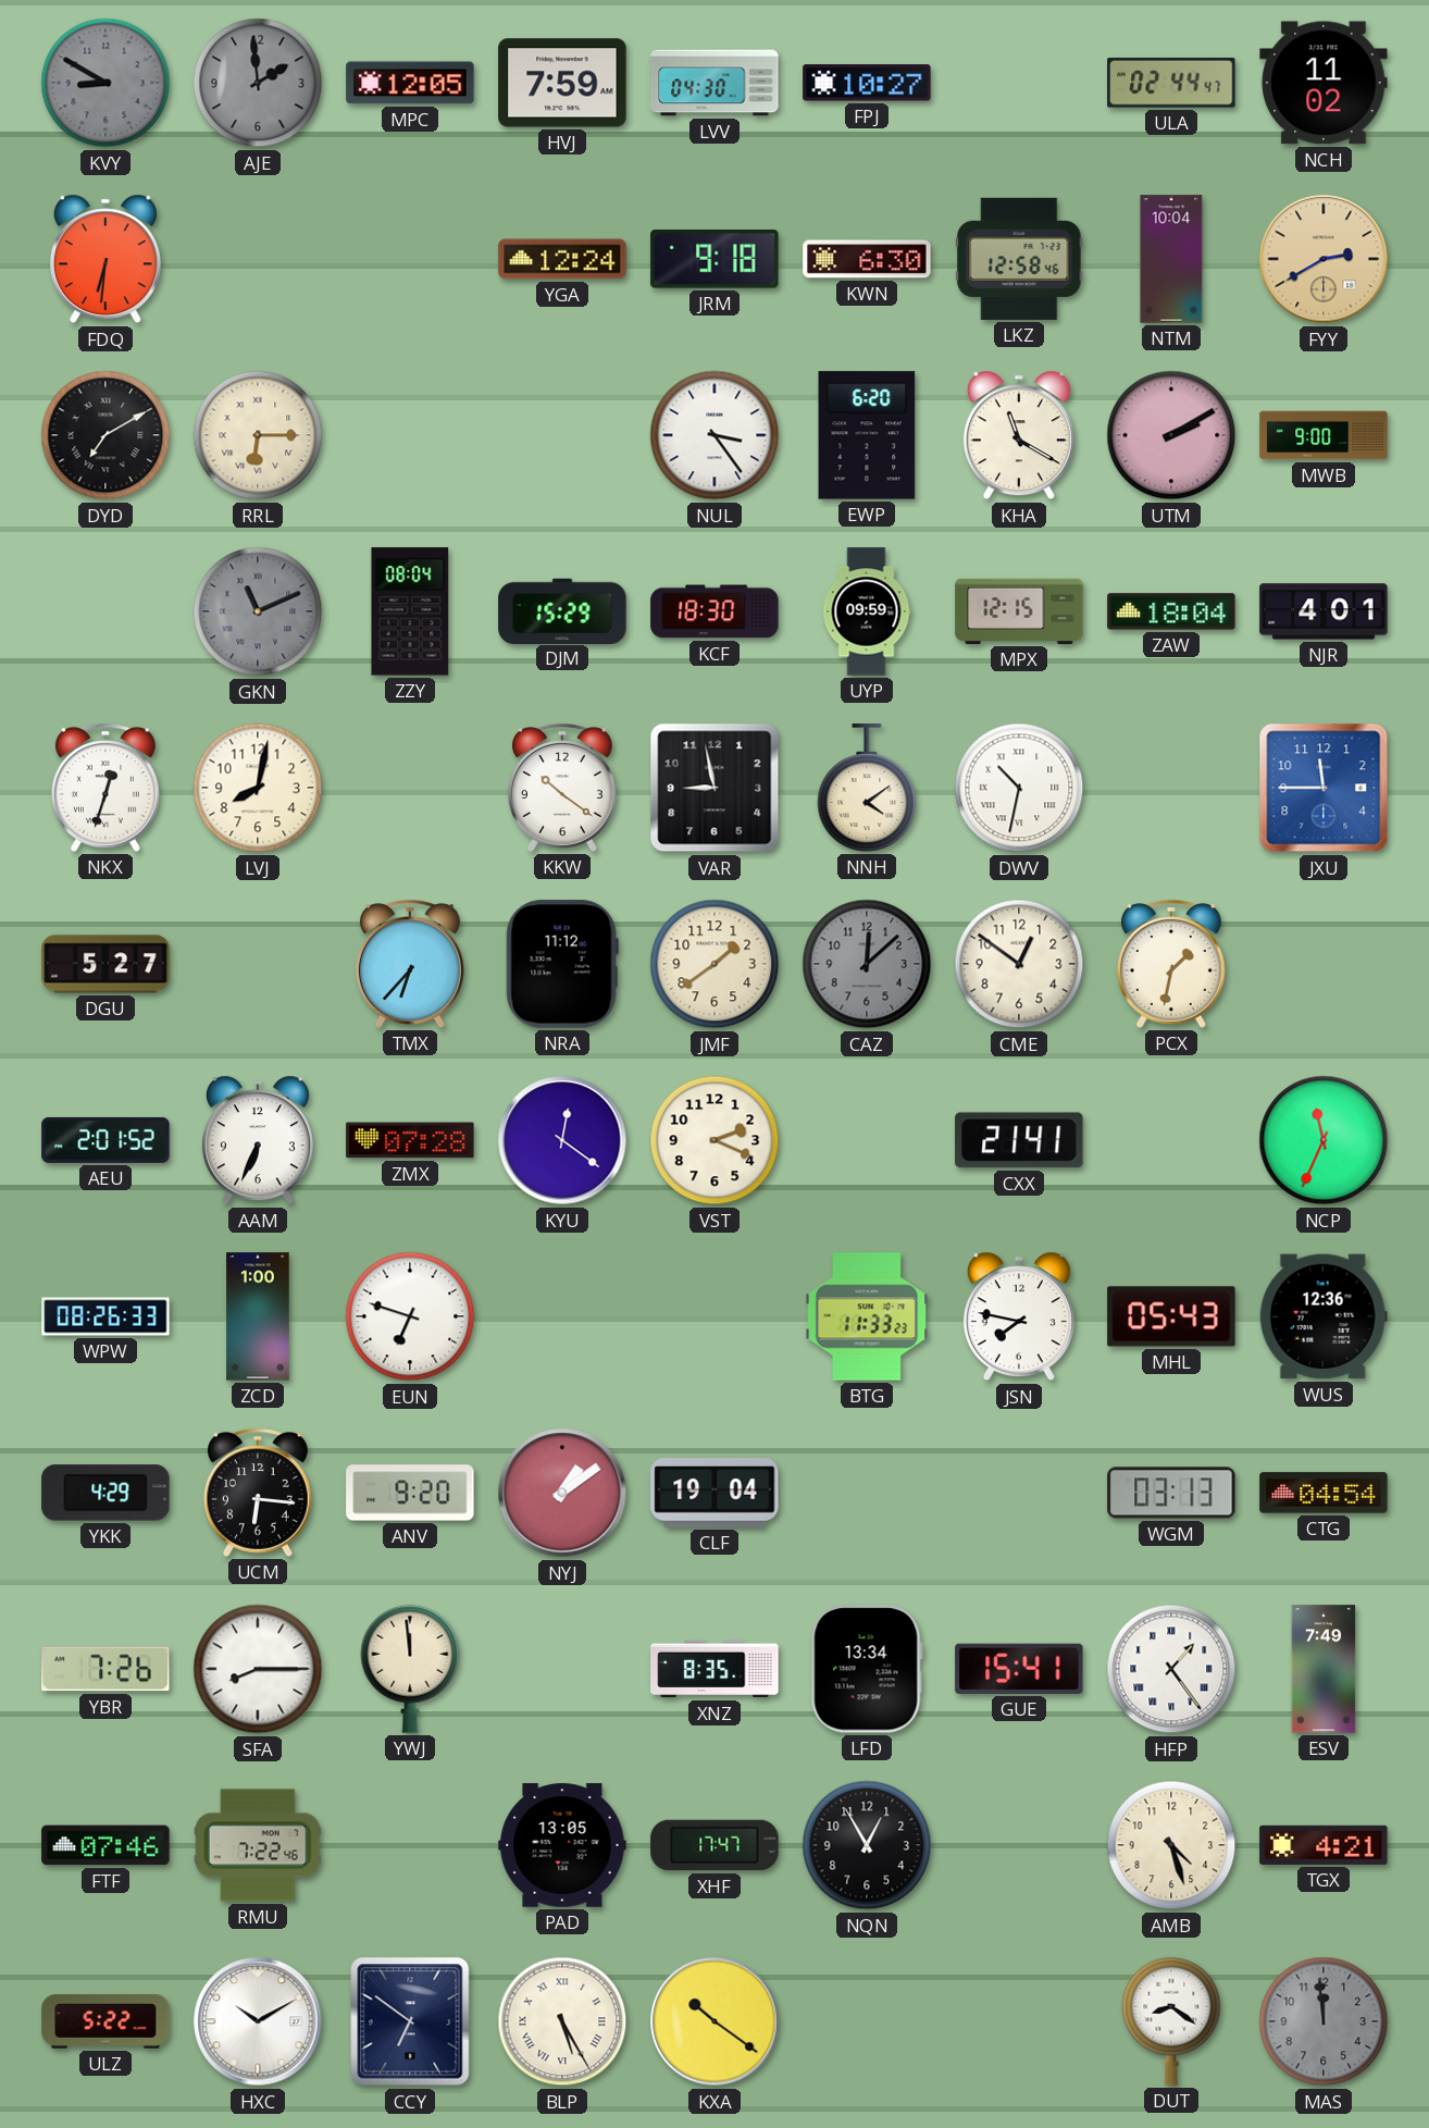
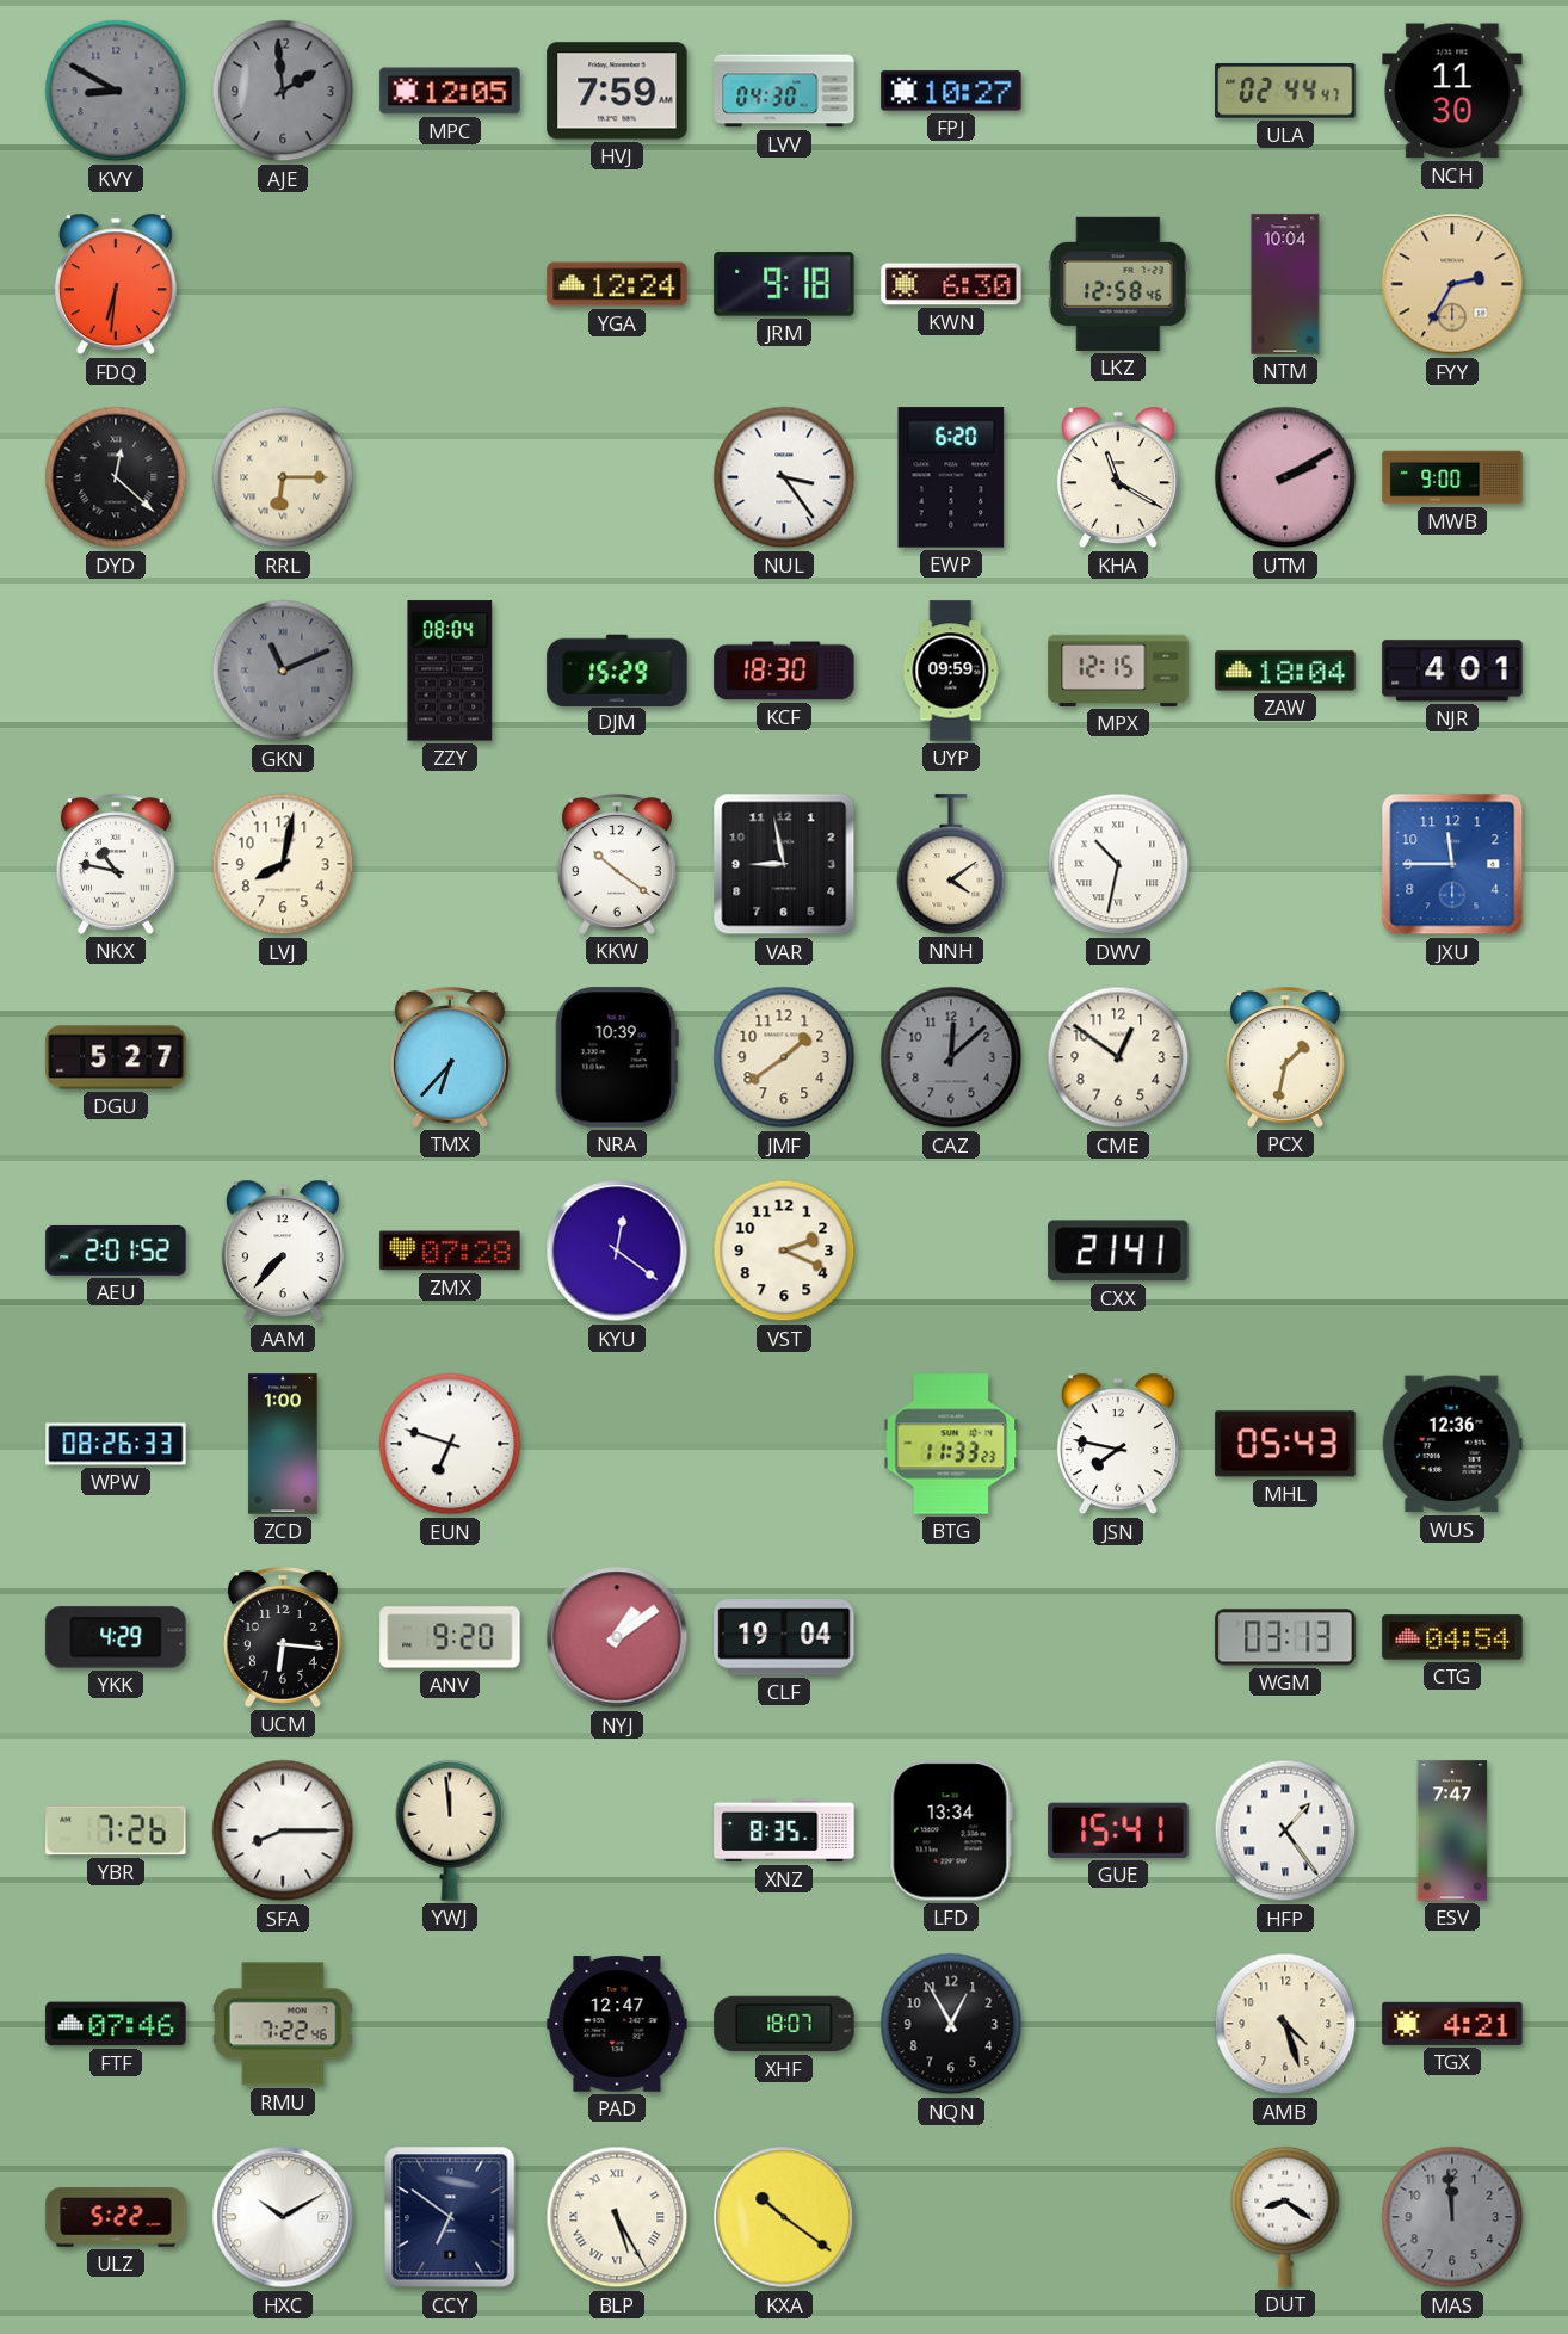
NCH: 11:02 -> 11:30
FYY: 2:40 -> 2:35
DYD: 7:10 -> 12:22
NKX: 12:33 -> 10:47
NRA: 11:12 -> 10:39
AAM: 6:34 -> 7:37
NCP: 11:34 -> none
ESV: 7:49 -> 7:47
PAD: 13:05 -> 12:47
XHF: 17:47 -> 18:07
